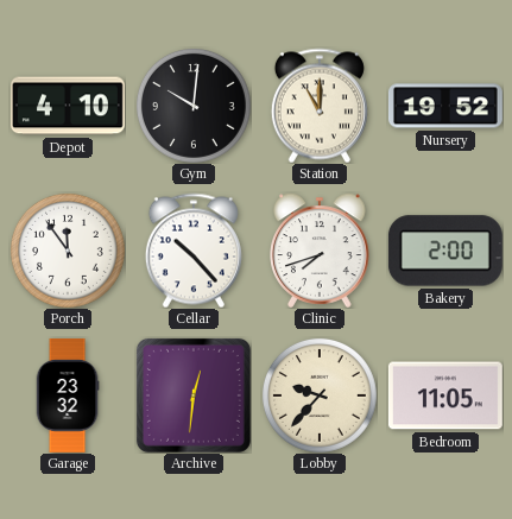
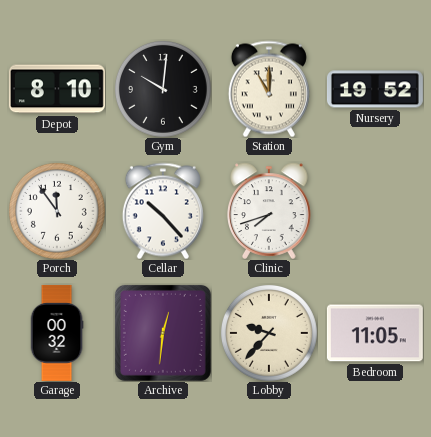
Depot: 4:10 -> 8:10
Bakery: 2:00 -> none
Garage: 23:32 -> 00:32
